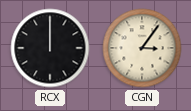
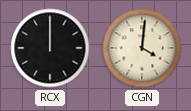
CGN: 3:06 -> 4:01
